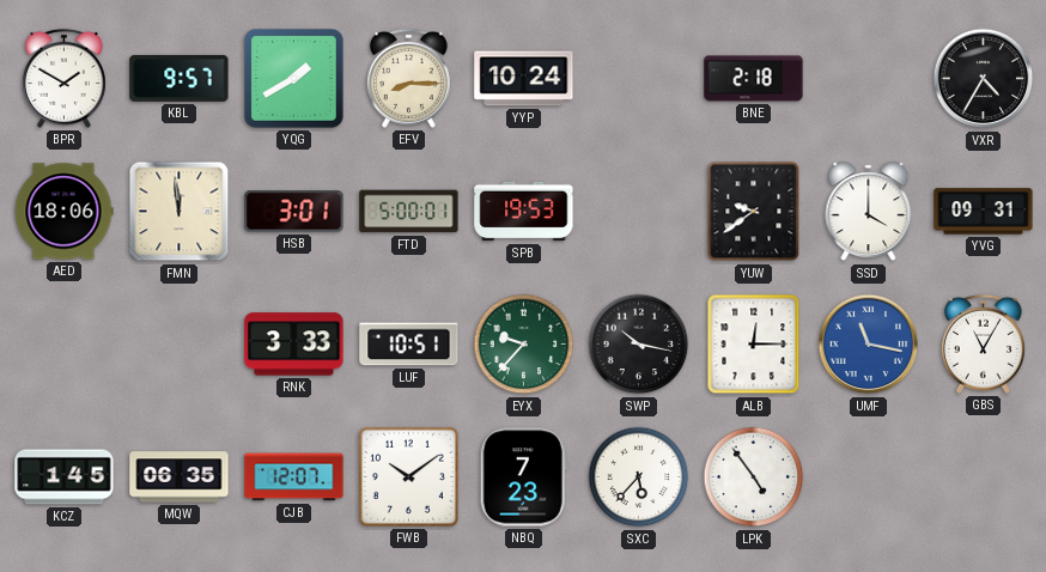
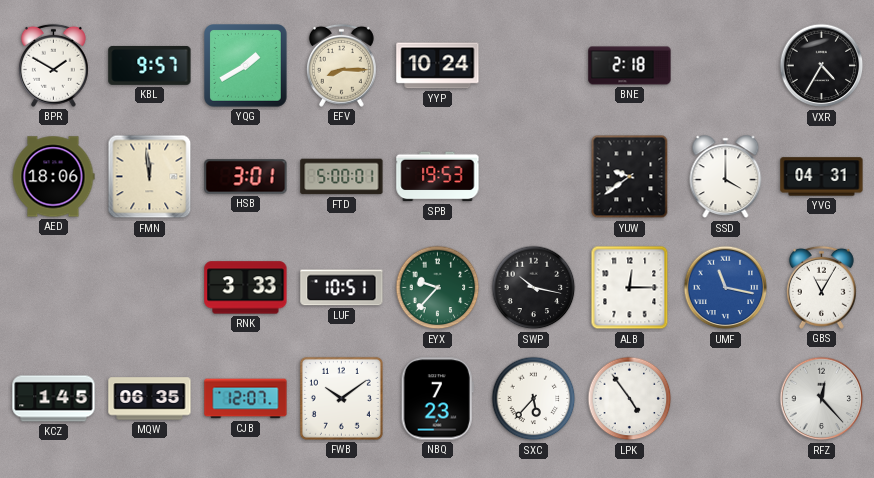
YVG: 09:31 -> 04:31
RFZ: none -> 12:23
